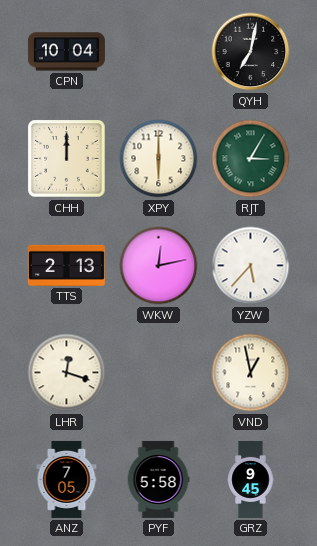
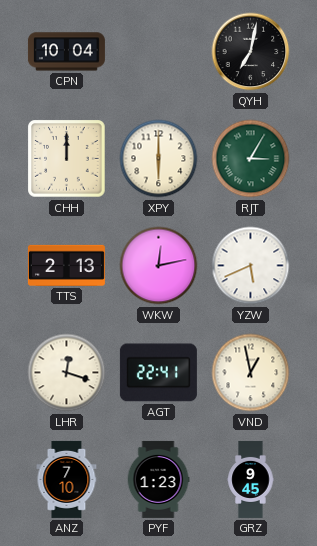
YZW: 5:37 -> 5:41
AGT: none -> 22:41
ANZ: 7:05 -> 7:10
PYF: 5:58 -> 1:23
